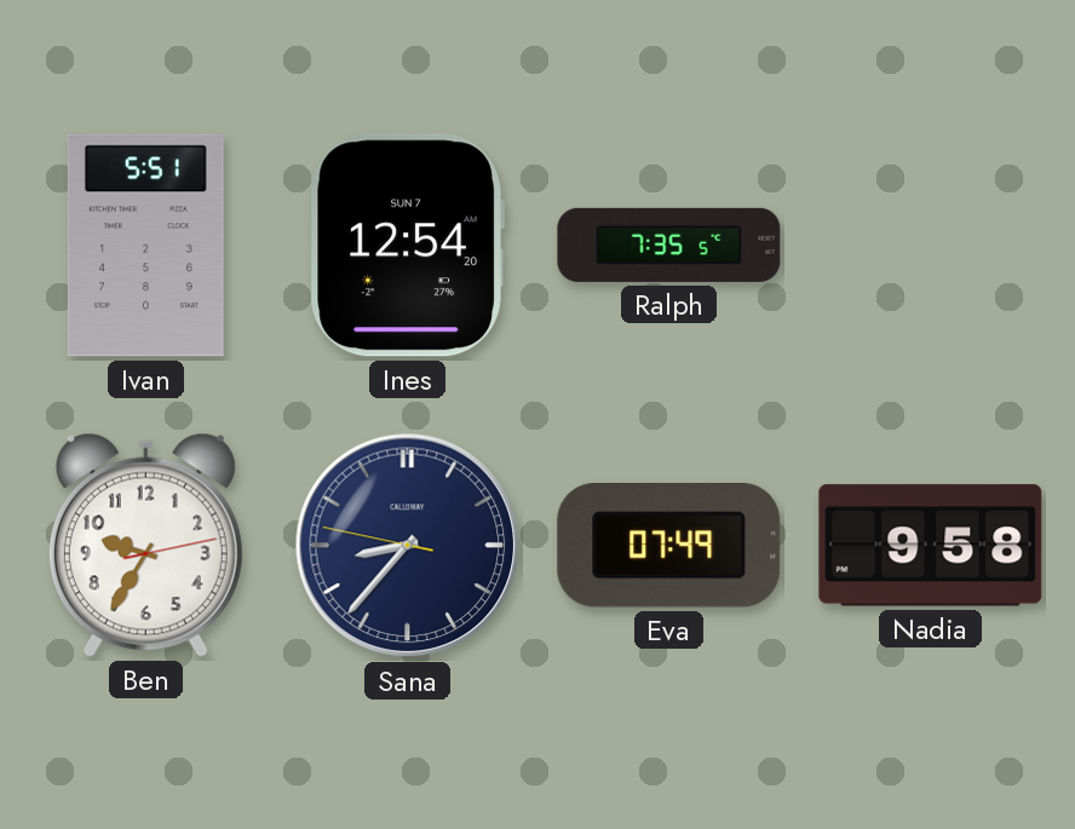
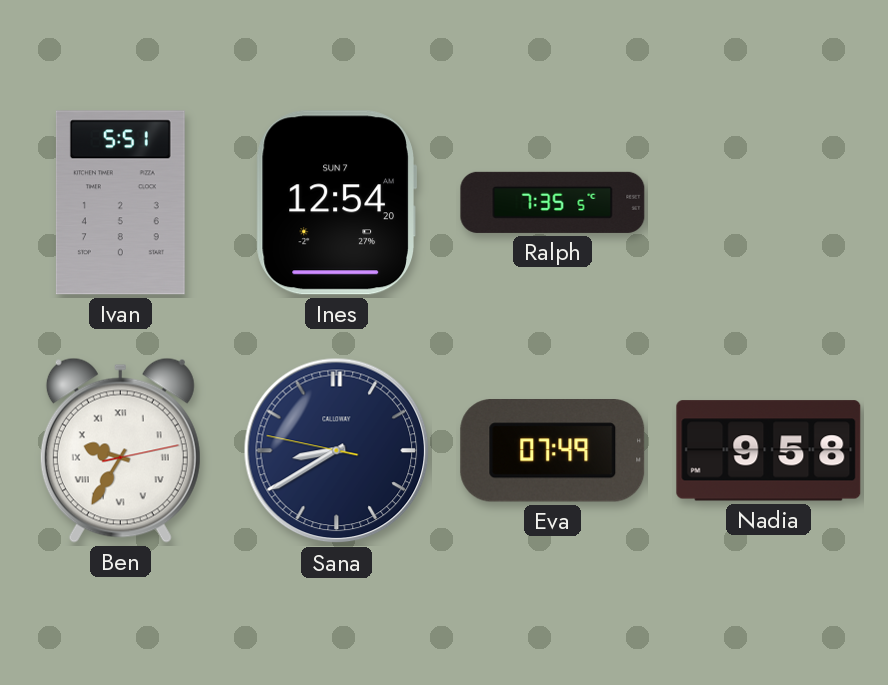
Ben numerals: Arabic -> Roman
Sana: 8:36 -> 8:39
